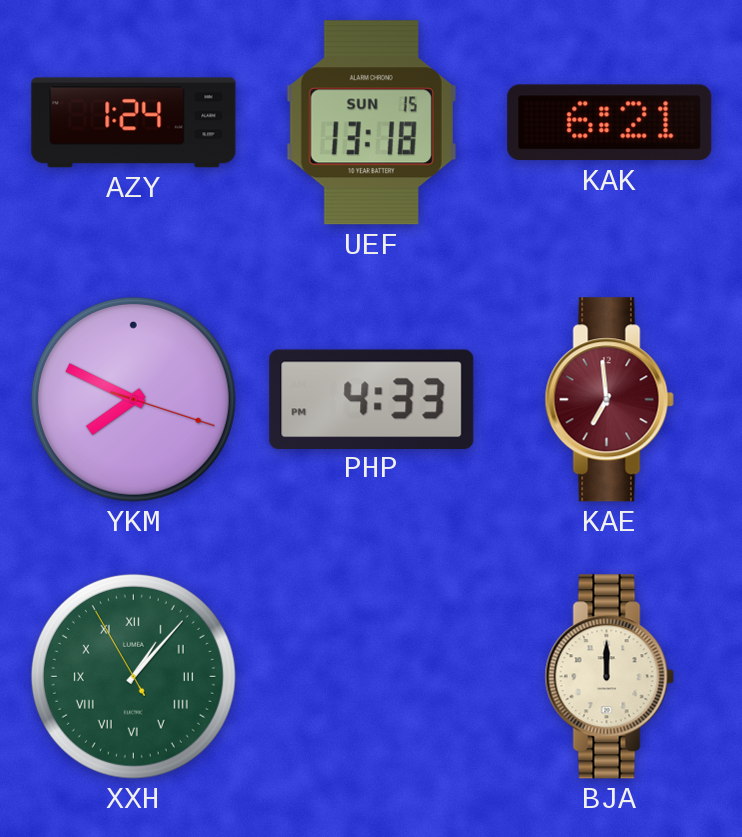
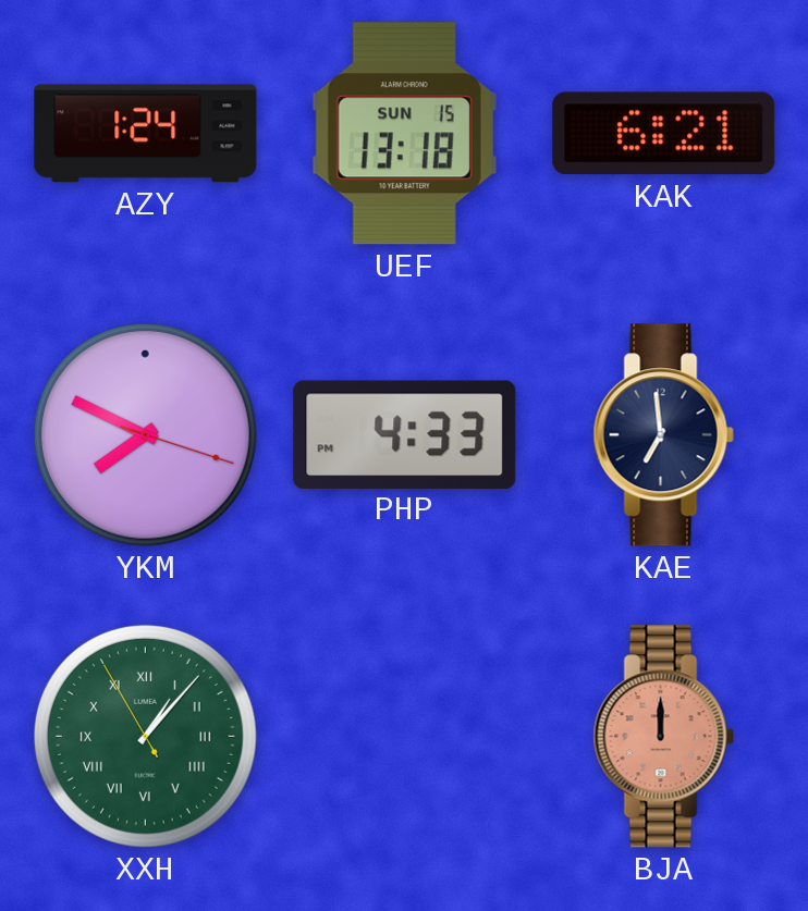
KAE dial: burgundy -> navy
BJA dial: cream -> salmon
